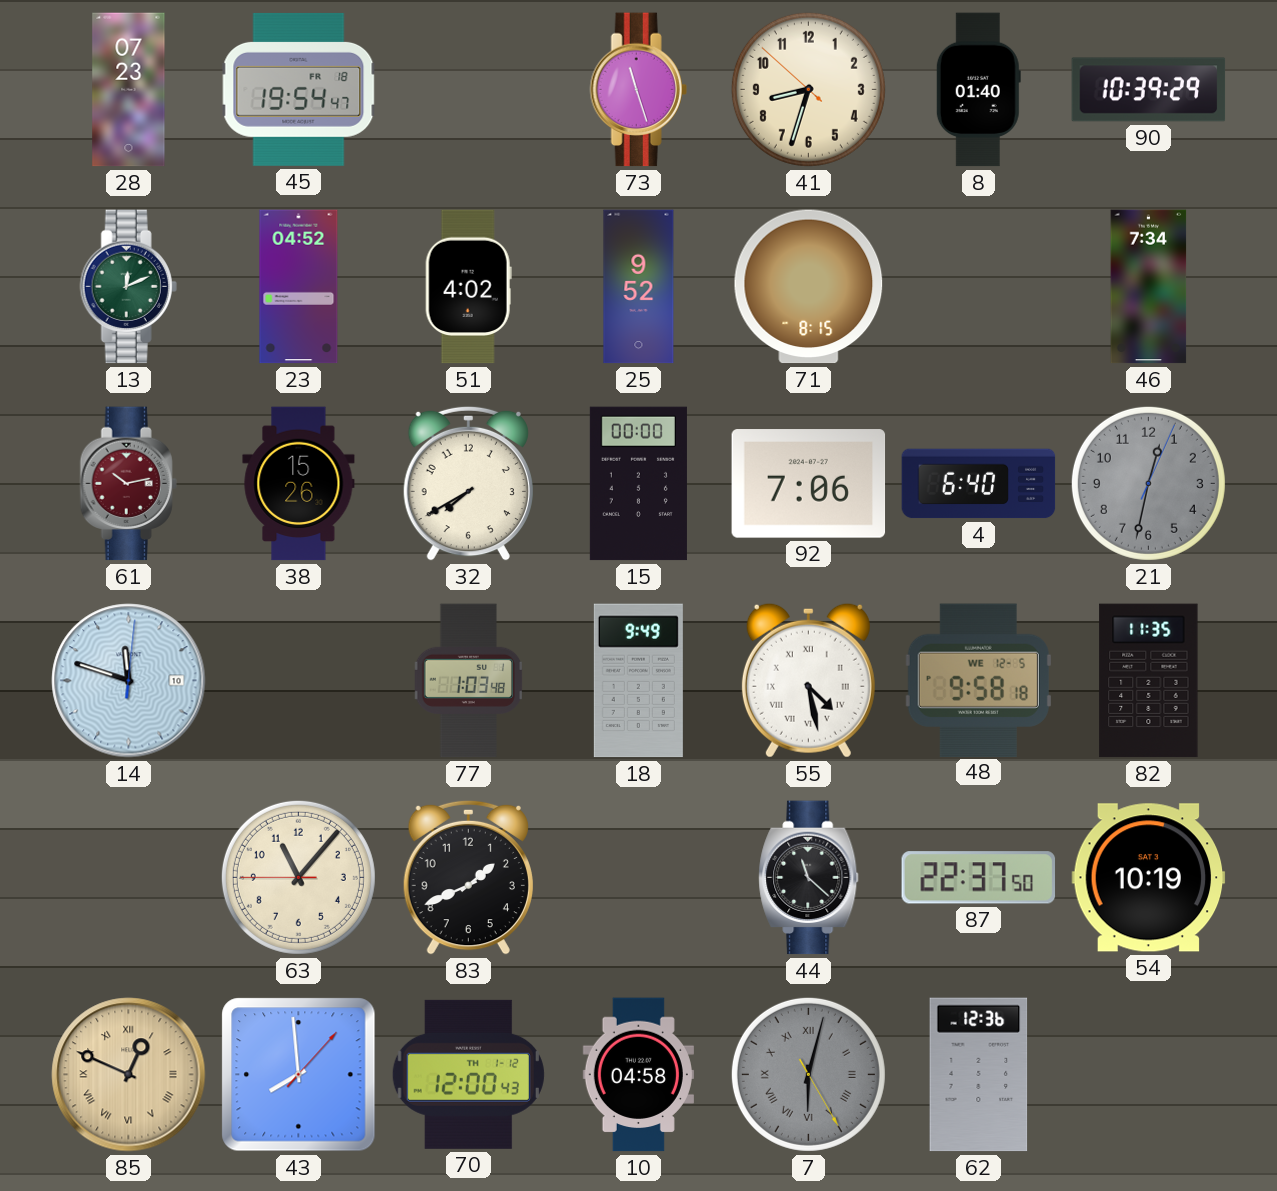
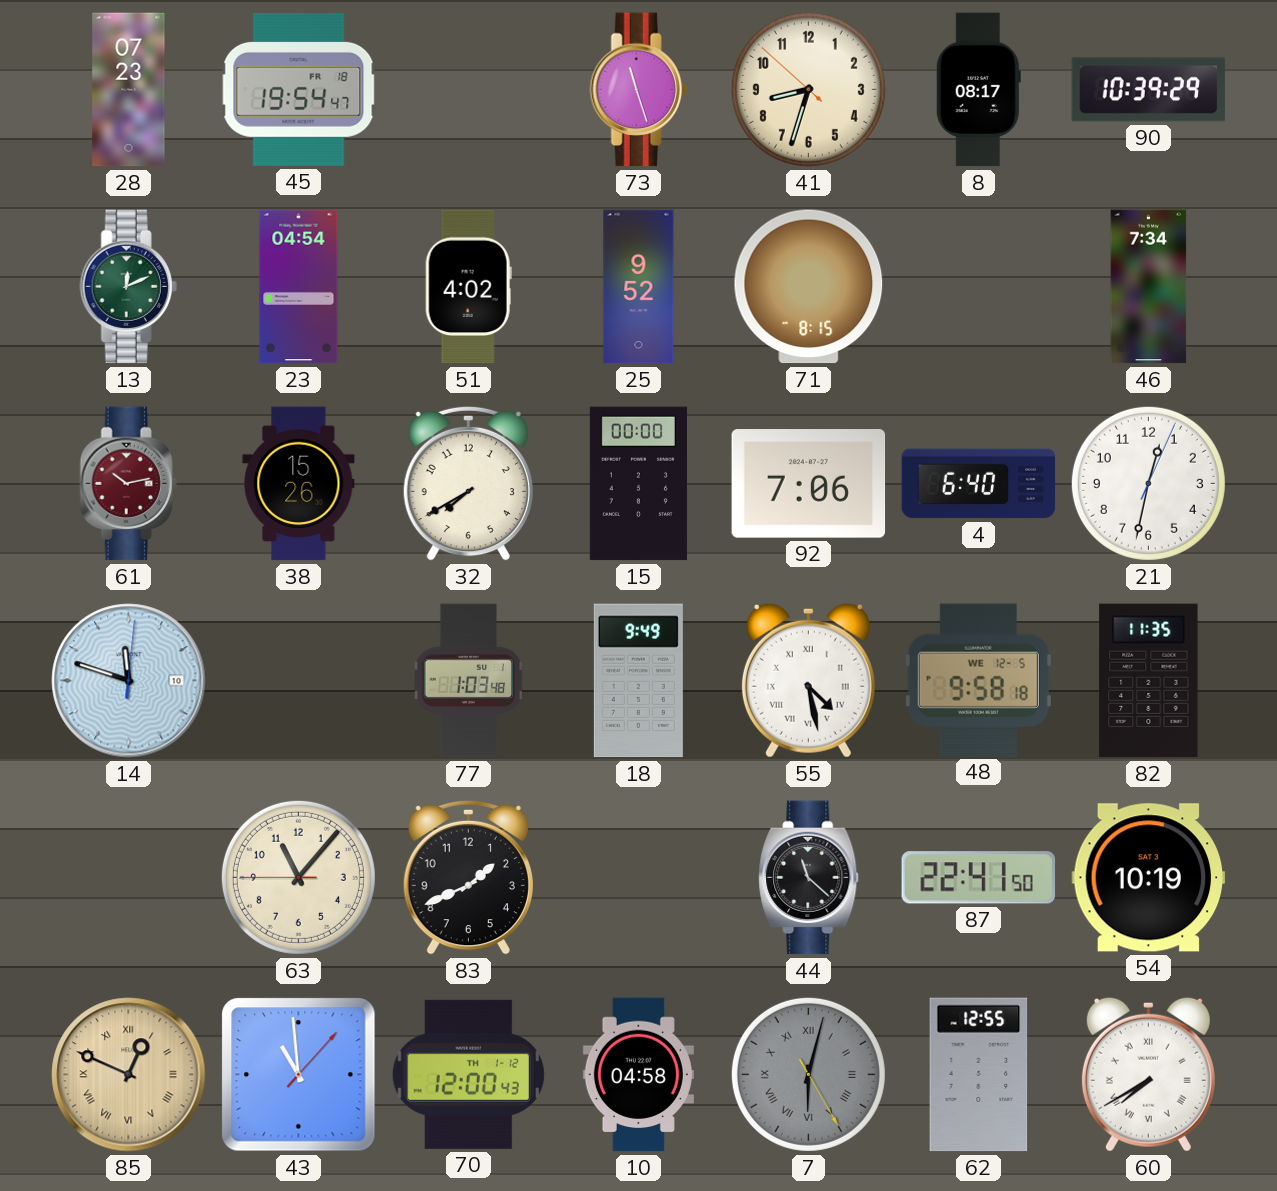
8: 01:40 -> 08:17
23: 04:52 -> 04:54
21 dial: grey -> white
87: 22:37 -> 22:41
43: 7:59 -> 10:59
62: 12:36 -> 12:55
60: none -> 7:40
